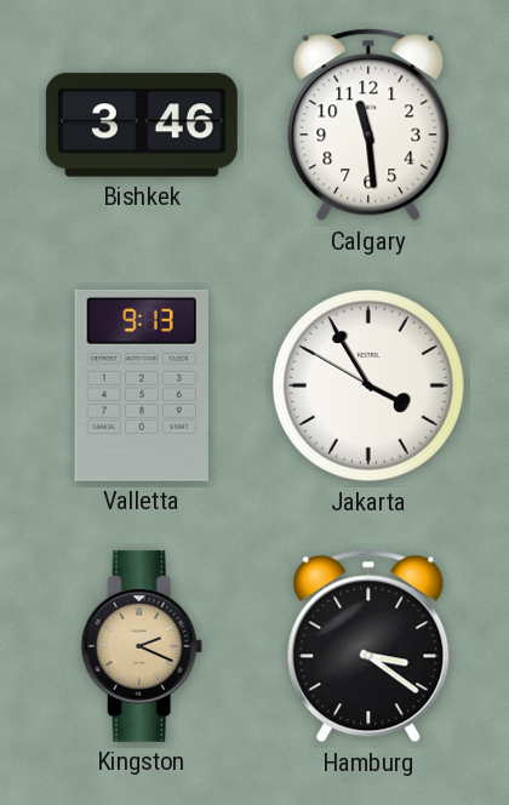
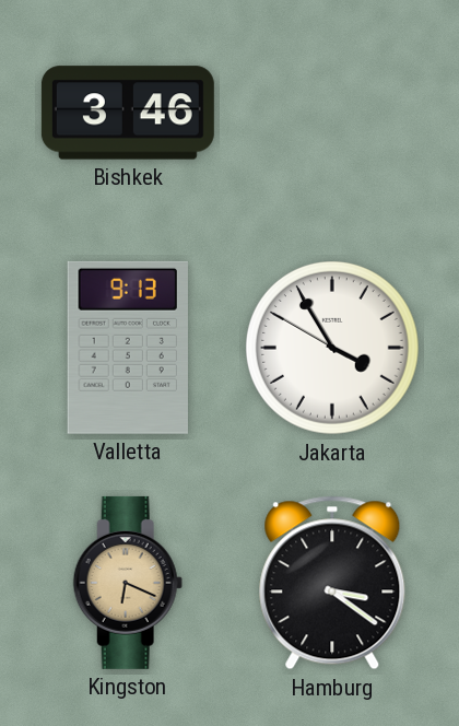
Calgary: 11:29 -> none
Kingston: 2:19 -> 6:19
